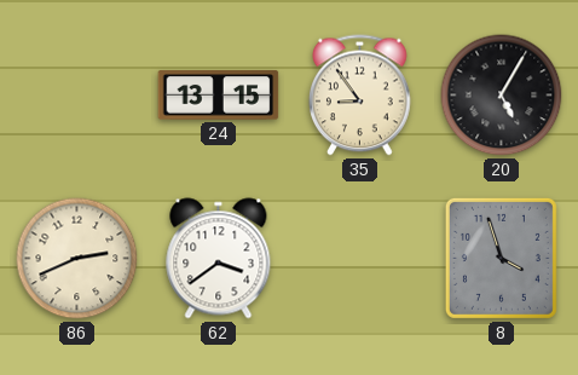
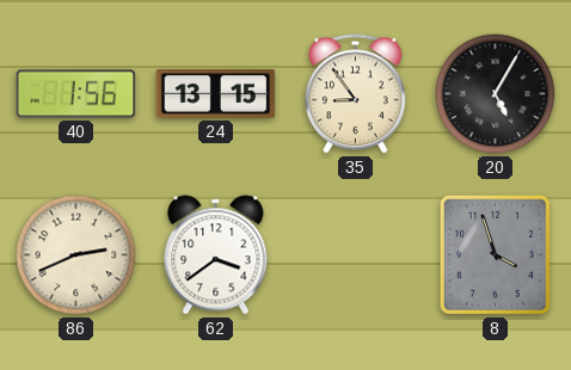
40: none -> 1:56
